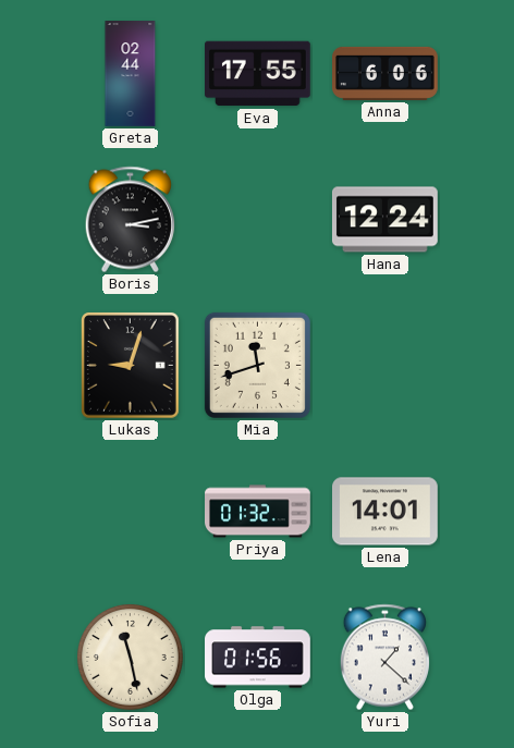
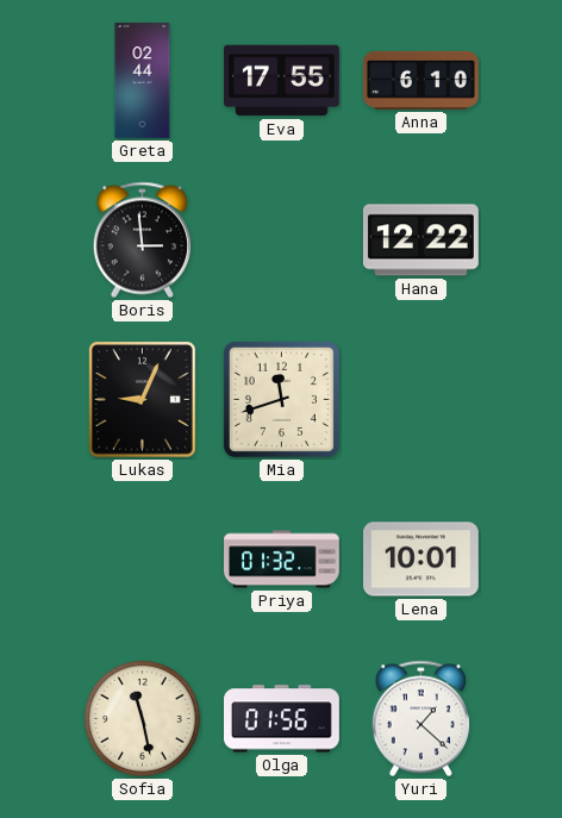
Anna: 6:06 -> 6:10
Boris: 3:13 -> 2:59
Hana: 12:24 -> 12:22
Lukas: 9:03 -> 9:04
Lena: 14:01 -> 10:01
